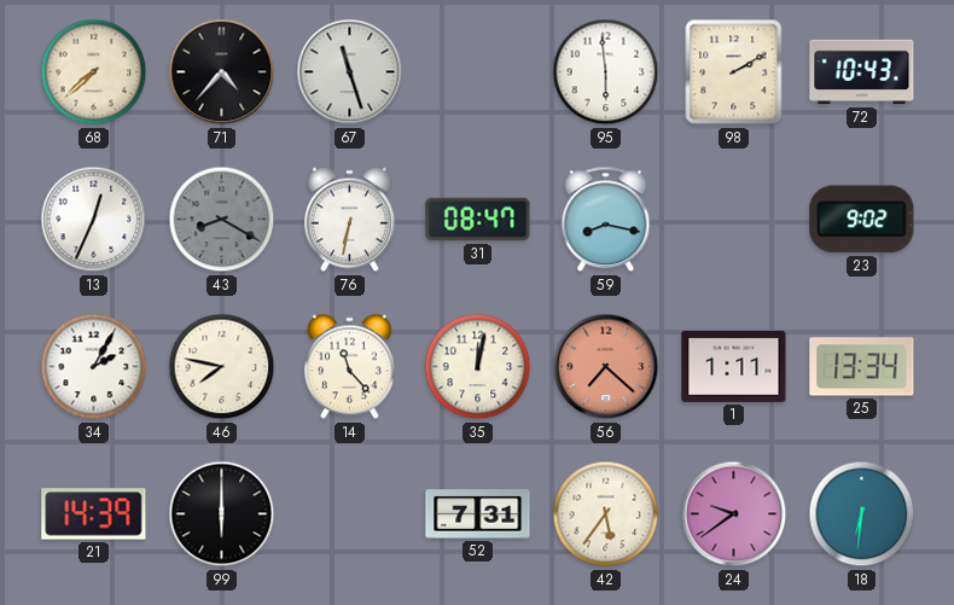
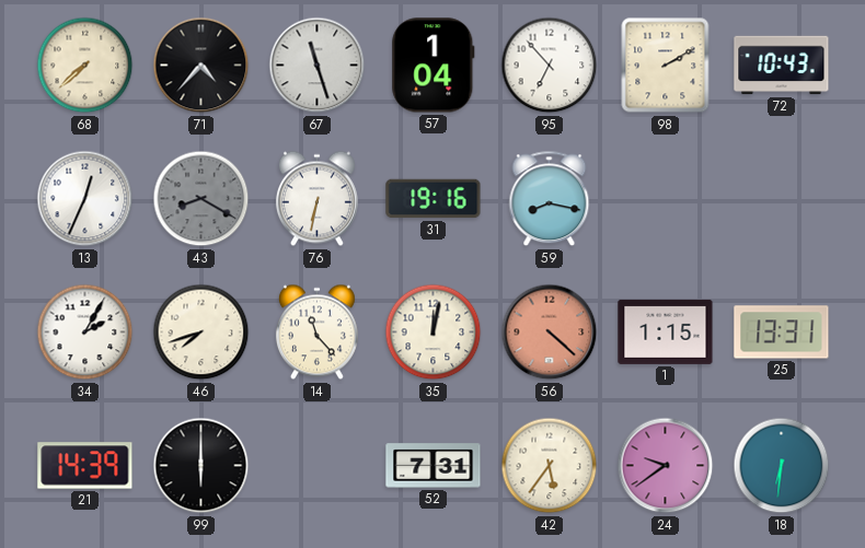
57: none -> 1:04
95: 5:59 -> 6:53
31: 08:47 -> 19:16
23: 9:02 -> none
46: 7:47 -> 7:42
56: 7:22 -> 4:22
1: 1:11 -> 1:15
25: 13:34 -> 13:31
